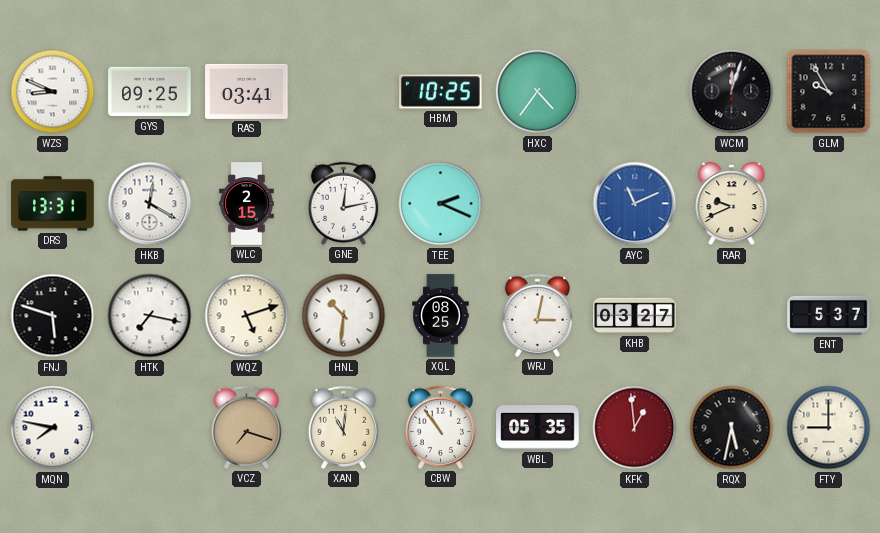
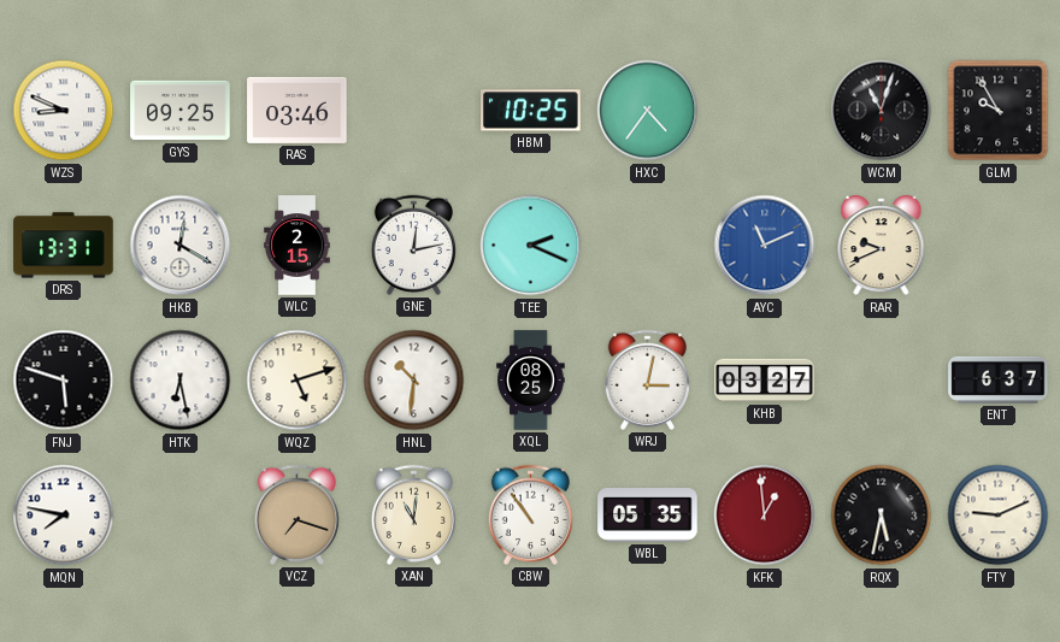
RAS: 03:41 -> 03:46
WCM: 12:03 -> 11:03
HTK: 7:17 -> 6:28
ENT: 5:37 -> 6:37
FTY: 9:00 -> 9:11
